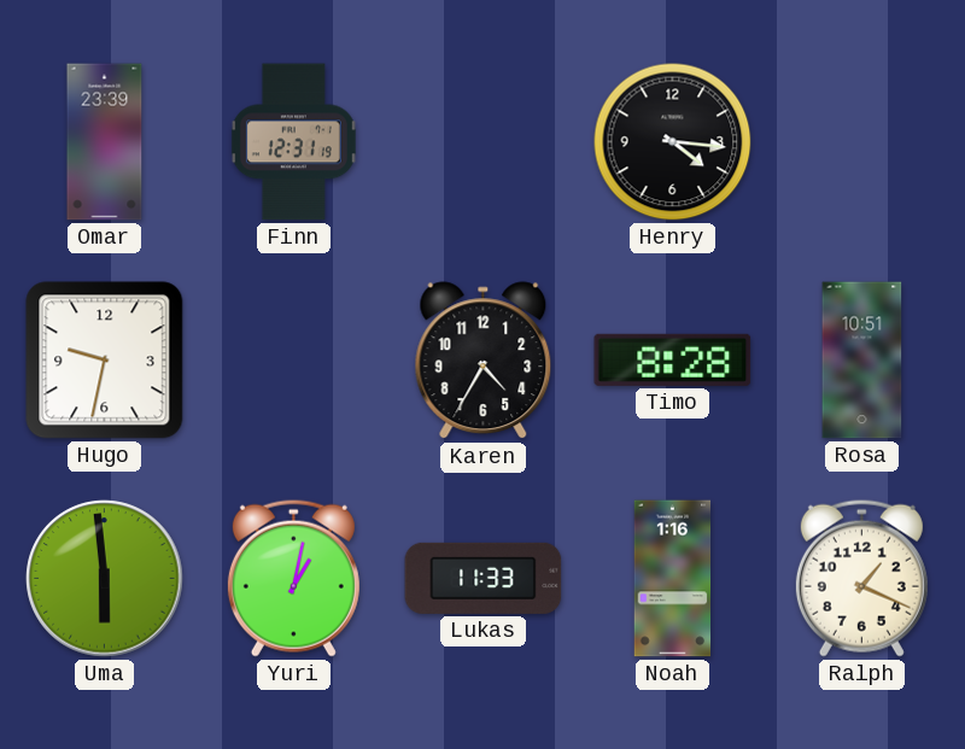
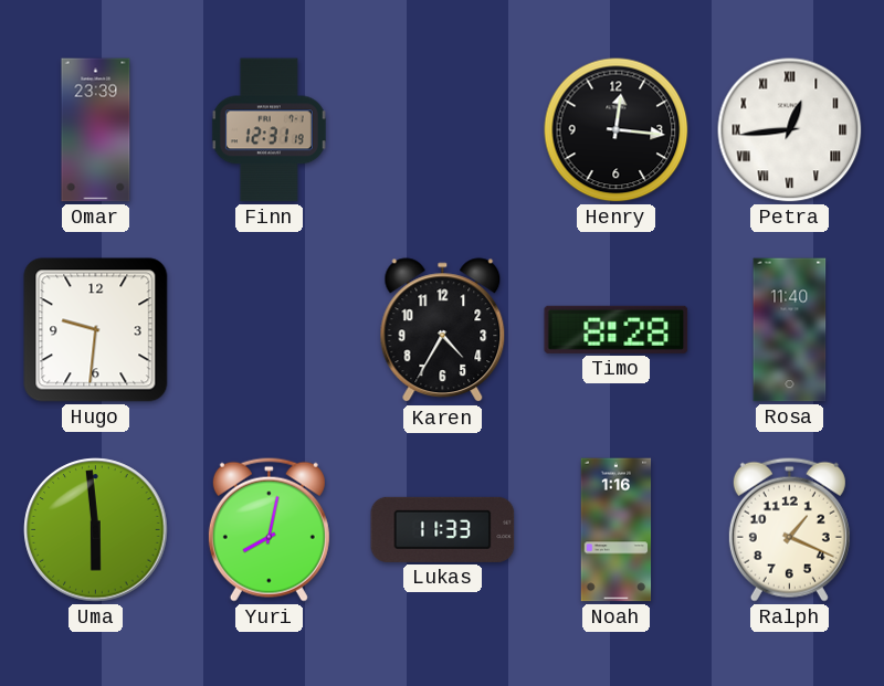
Henry: 4:16 -> 12:16
Petra: none -> 12:44
Hugo: 9:32 -> 9:31
Rosa: 10:51 -> 11:40
Yuri: 1:02 -> 8:02
